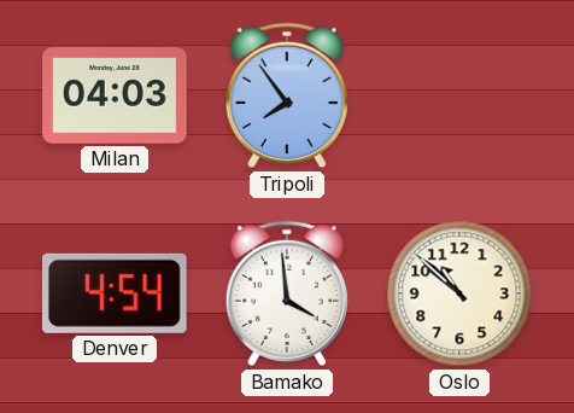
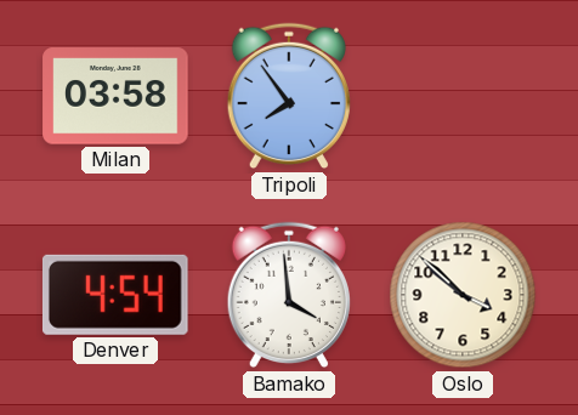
Milan: 04:03 -> 03:58
Oslo: 10:52 -> 3:52
